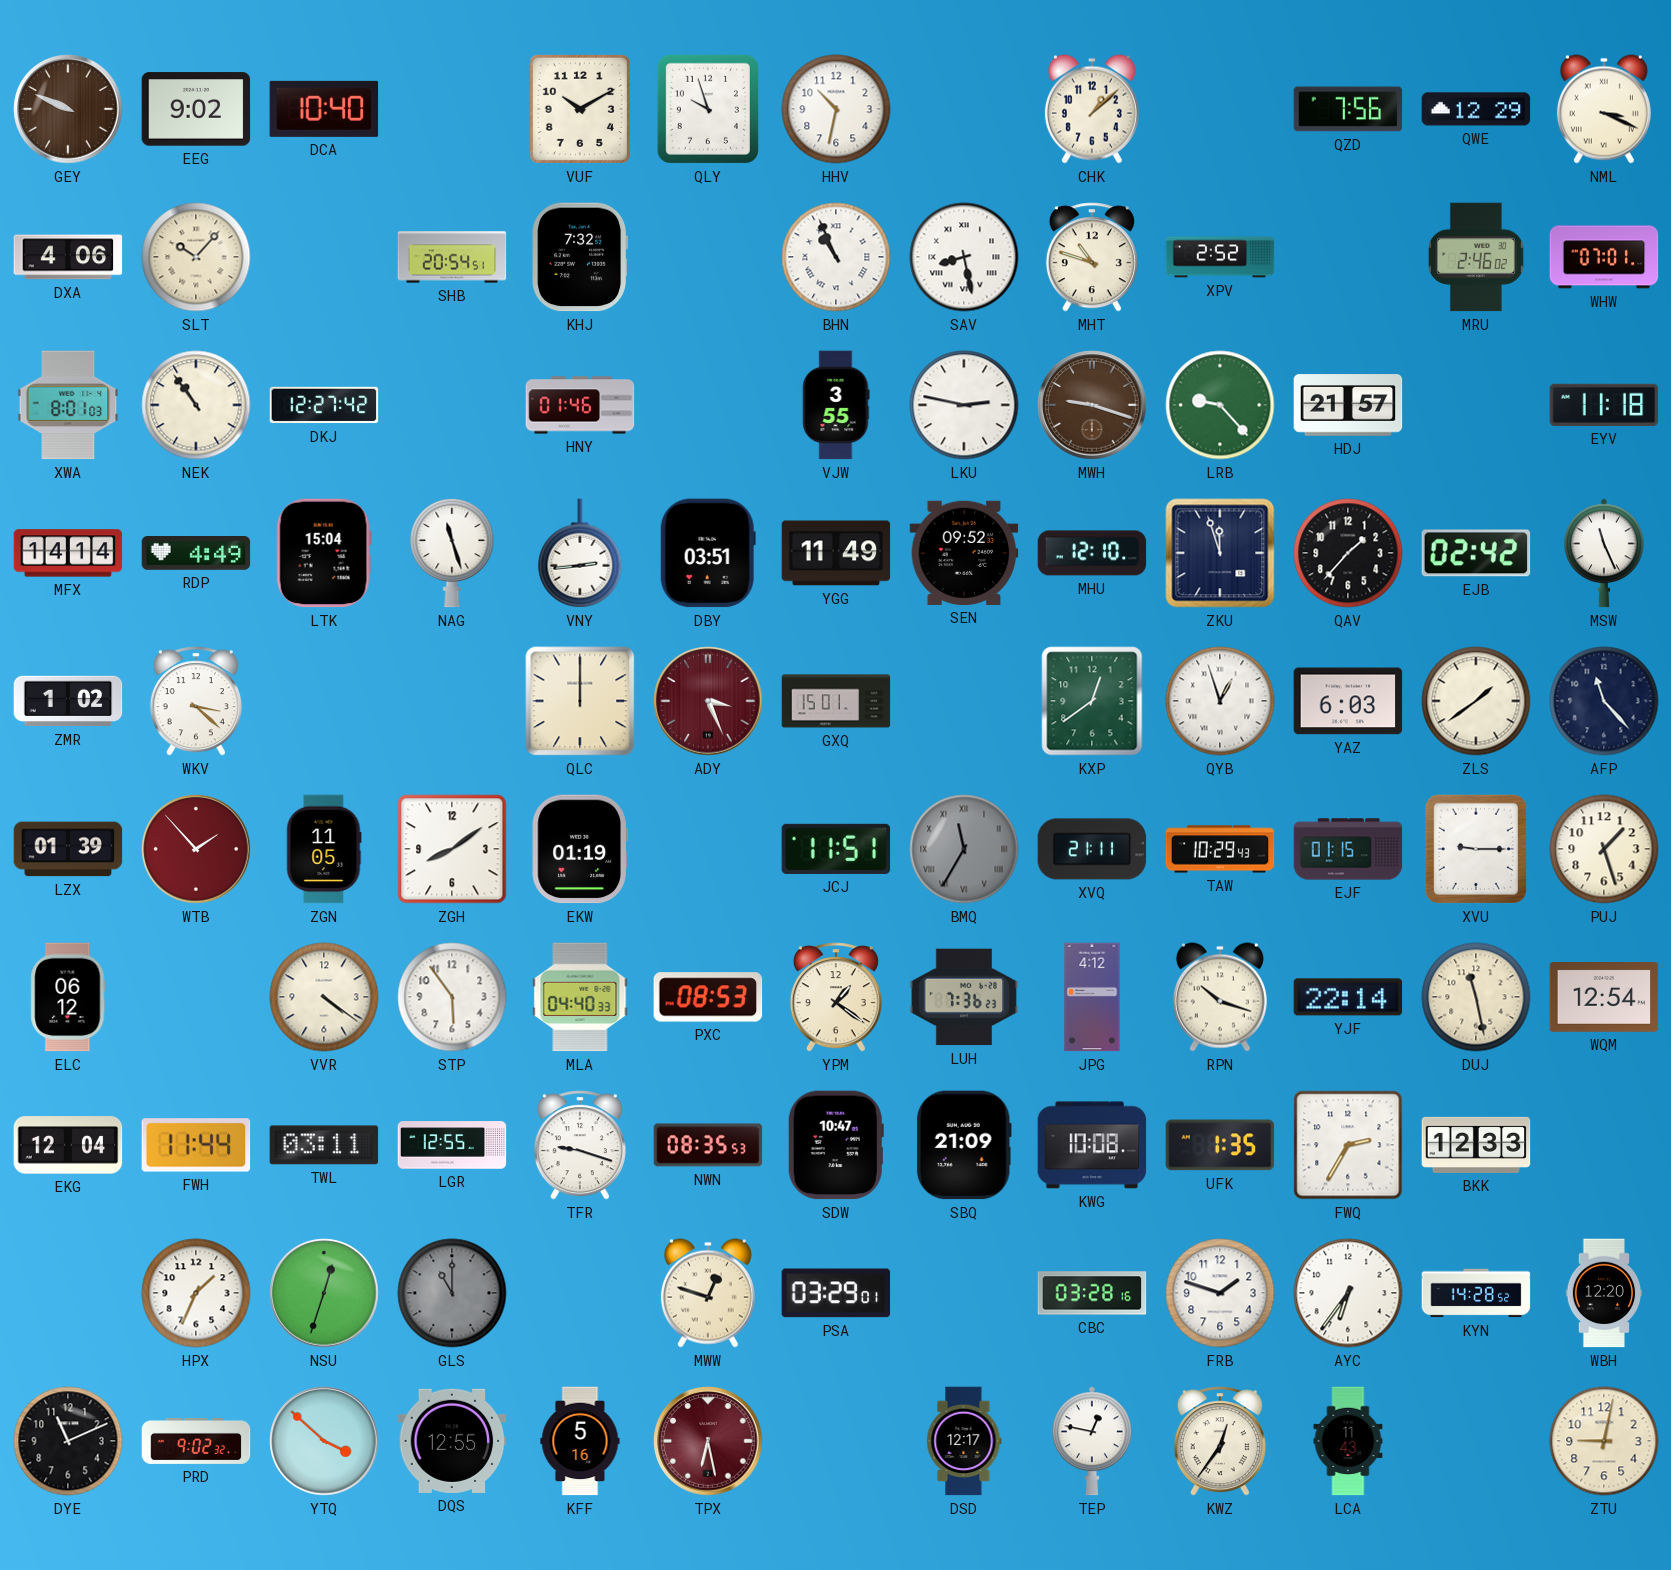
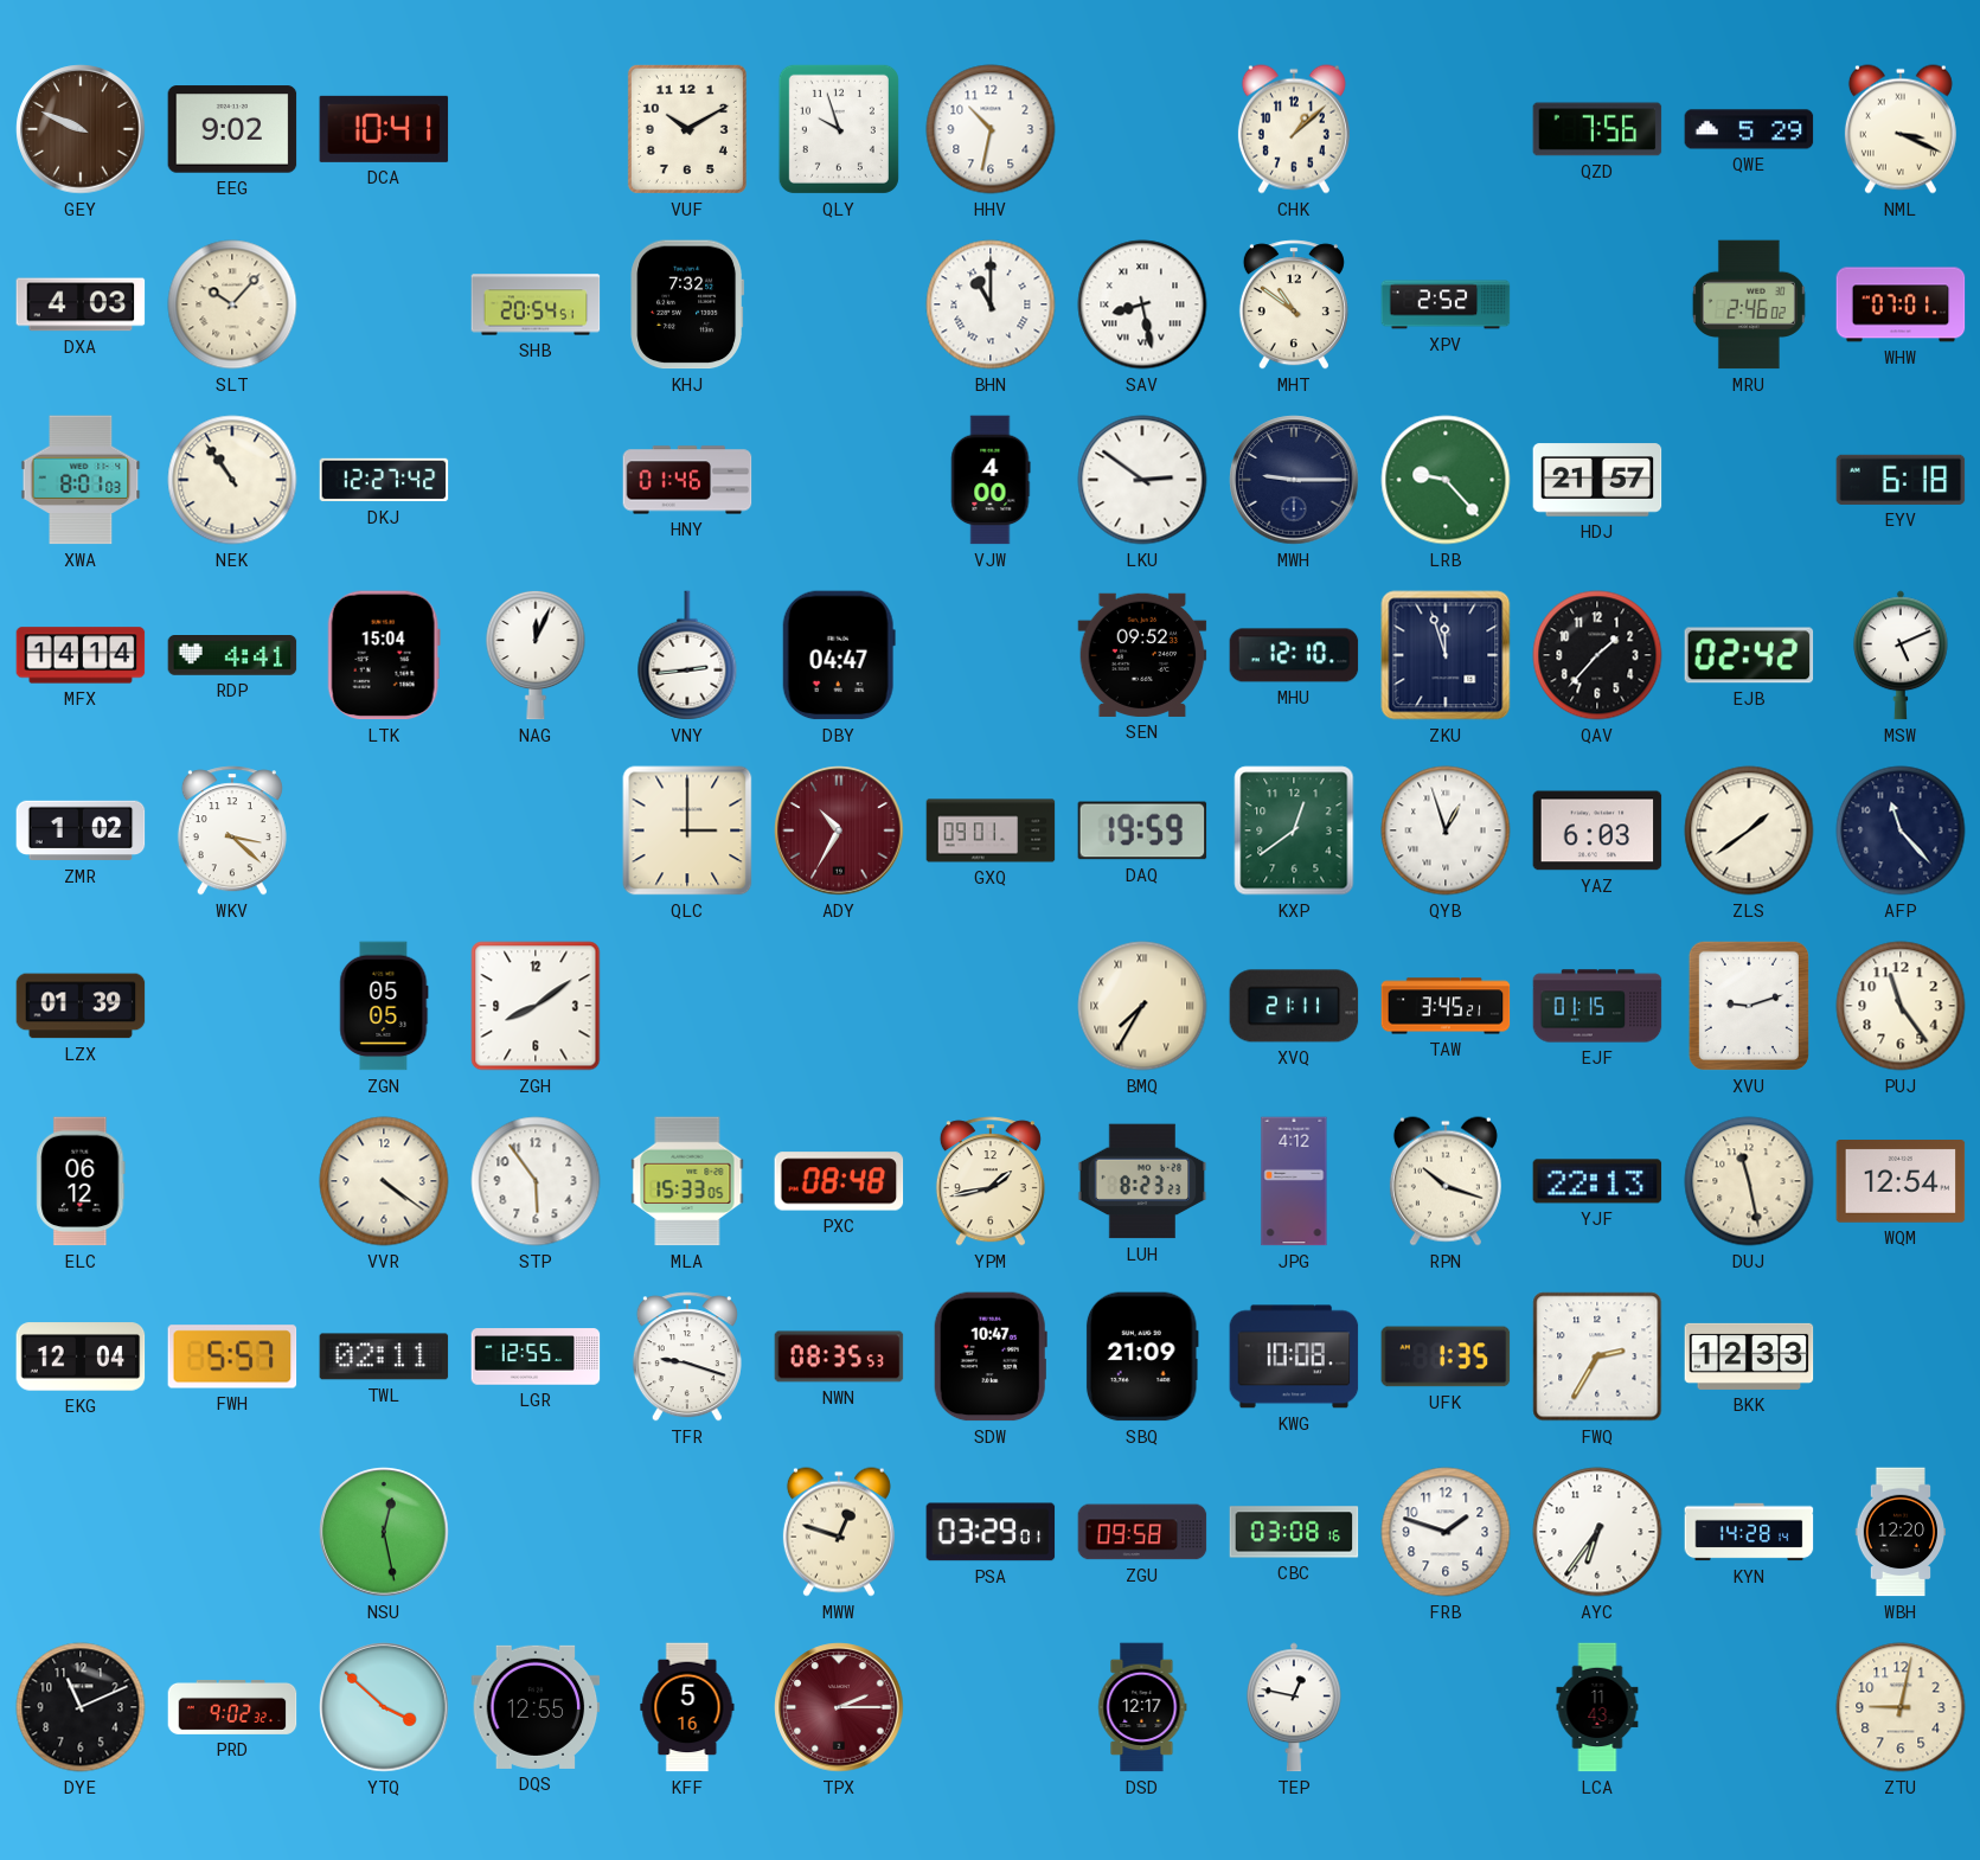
DCA: 10:40 -> 10:41
QWE: 12:29 -> 5:29
DXA: 4:06 -> 4:03
BHN: 10:56 -> 11:00
MHT: 10:48 -> 10:51
VJW: 3:55 -> 4:00
LKU: 2:47 -> 2:51
MWH: 9:18 -> 9:15
MWH dial: brown -> navy
EYV: 11:18 -> 6:18
RDP: 4:49 -> 4:41
NAG: 11:27 -> 12:04
DBY: 03:51 -> 04:47
YGG: 11:49 -> none
MSW: 11:26 -> 5:11
QLC: 12:00 -> 3:00
ADY: 3:26 -> 10:35
GXQ: 15:01 -> 09:01
DAQ: none -> 19:59
WTB: 1:53 -> none
ZGN: 11:05 -> 05:05
EKW: 01:19 -> none
JCJ: 11:51 -> none
BMQ: 11:35 -> 7:35
BMQ dial: grey -> cream
TAW: 10:29 -> 3:45
XVU: 9:15 -> 9:12
PUJ: 1:27 -> 11:24
MLA: 04:40 -> 15:33
PXC: 08:53 -> 08:48
YPM: 1:21 -> 1:43
LUH: 7:36 -> 8:23
YJF: 22:14 -> 22:13
FWH: 11:44 -> 5:57
TWL: 03:11 -> 02:11
HPX: 1:34 -> none
NSU: 12:33 -> 12:28
GLS: 11:00 -> none
ZGU: none -> 09:58
CBC: 03:28 -> 03:08
KYN: 14:28:52 -> 14:28:14
TPX: 6:28 -> 2:15
KWZ: 12:36 -> none
